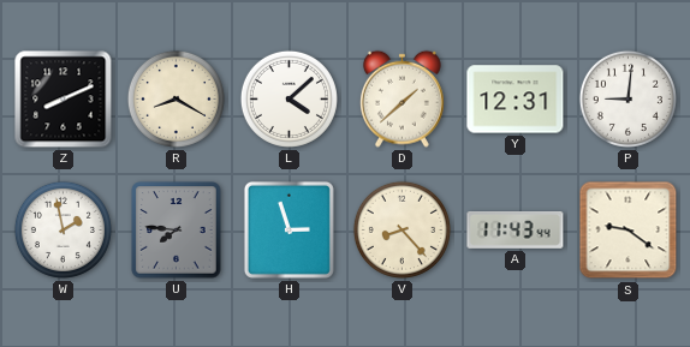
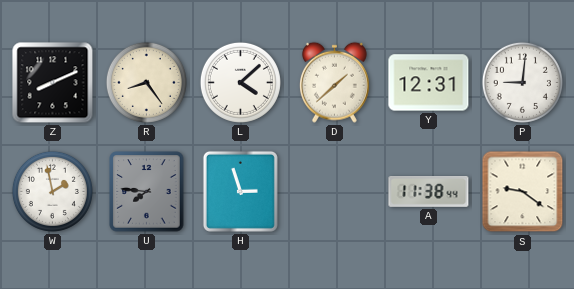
R: 8:20 -> 8:24
V: 8:23 -> none
A: 11:43 -> 11:38
